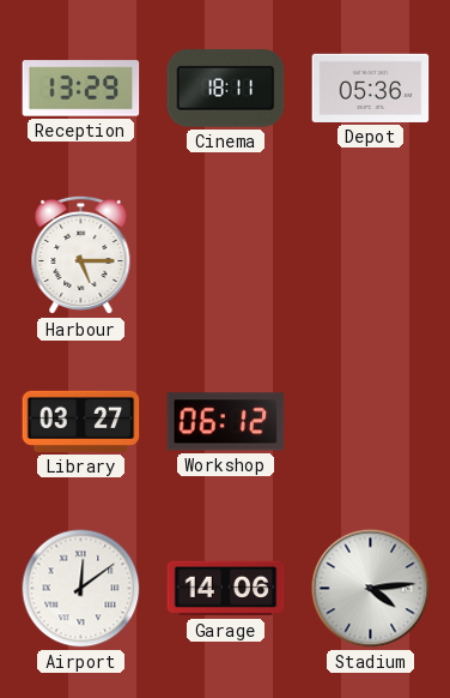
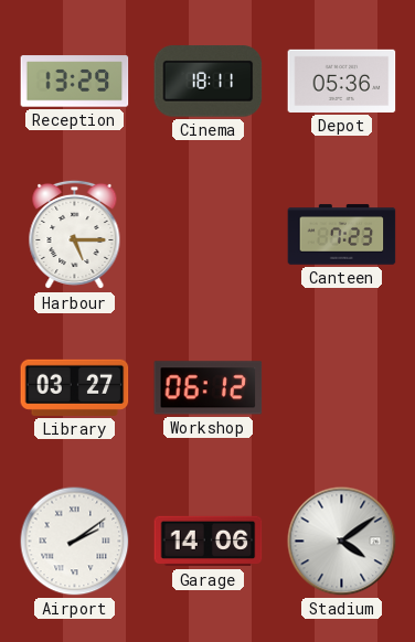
Canteen: none -> 7:23
Airport: 12:09 -> 2:09
Stadium: 4:14 -> 4:09
